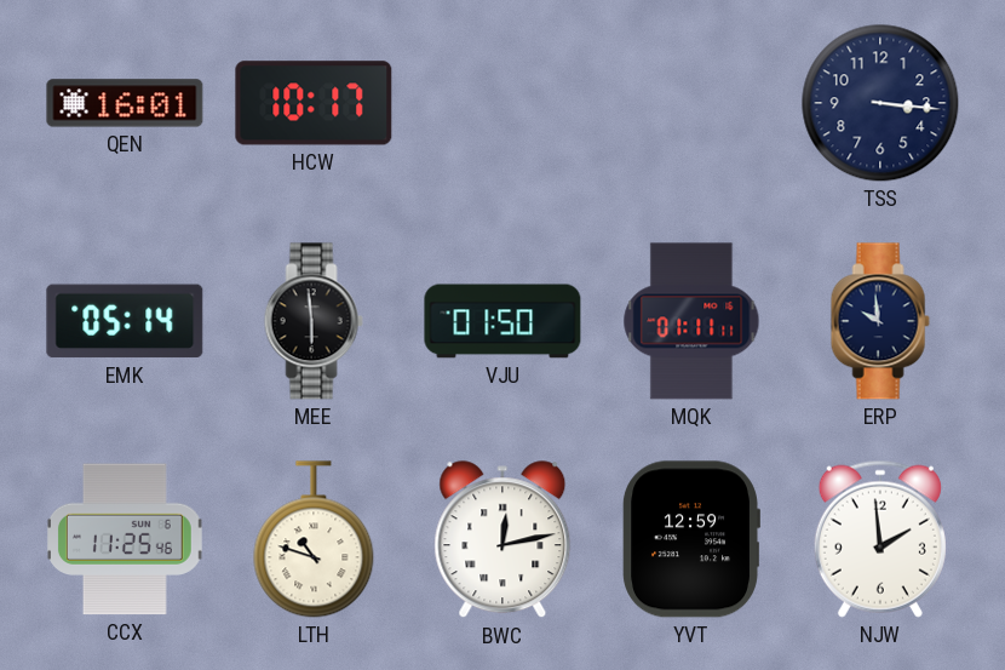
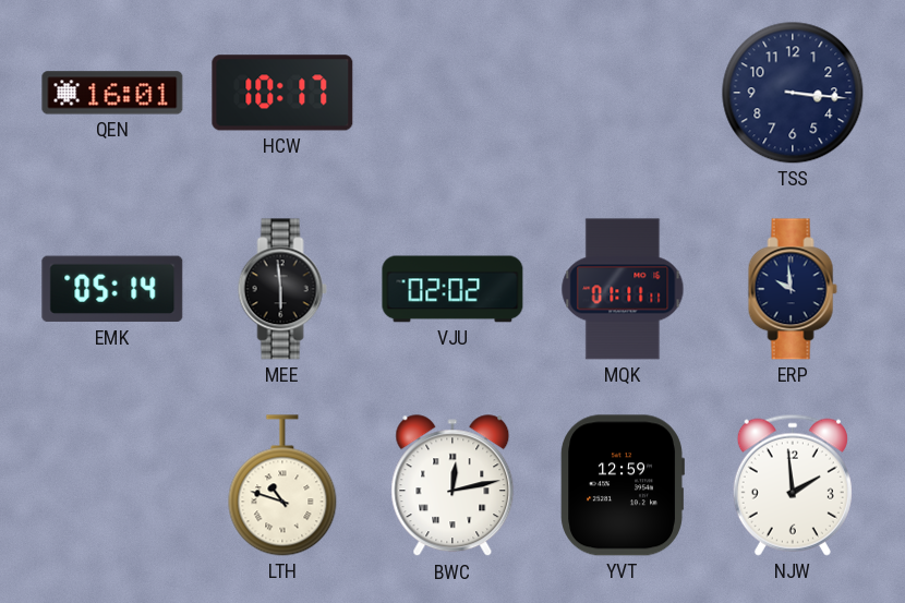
VJU: 01:50 -> 02:02
CCX: 11:25 -> none
